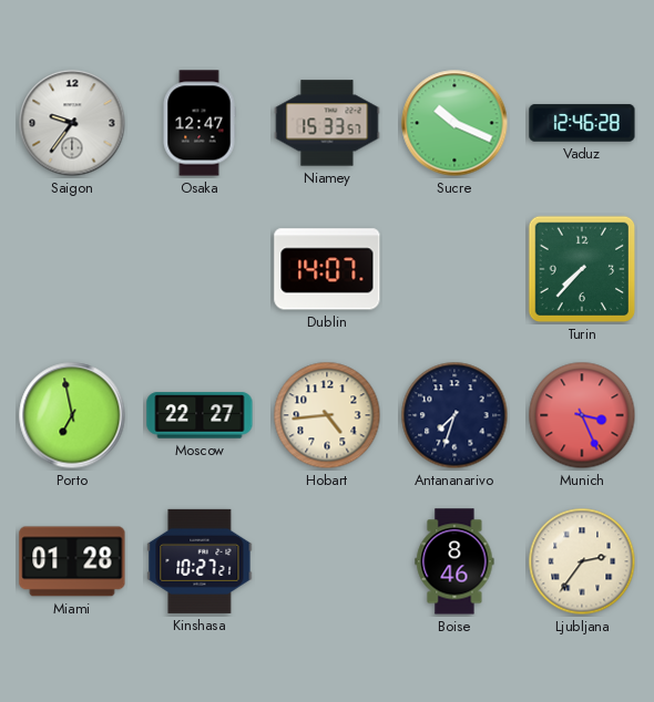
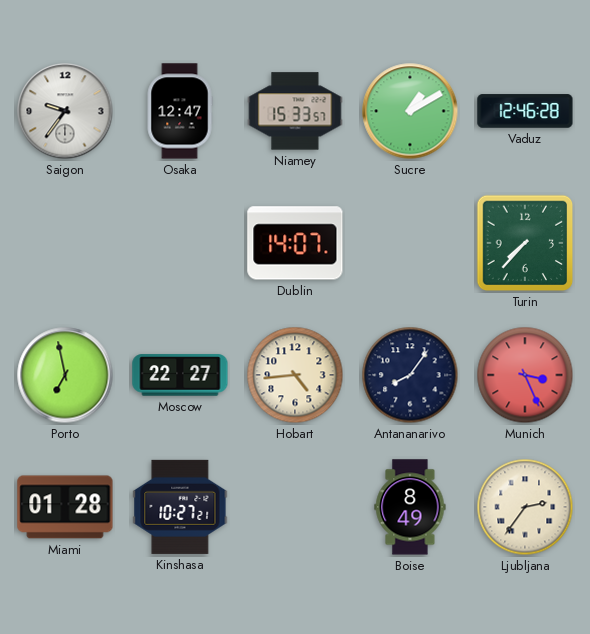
Sucre: 10:19 -> 1:10
Antananarivo: 7:33 -> 8:06
Boise: 8:46 -> 8:49
